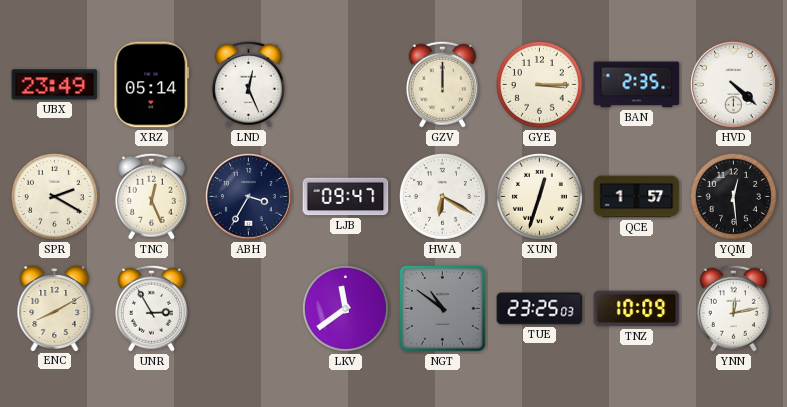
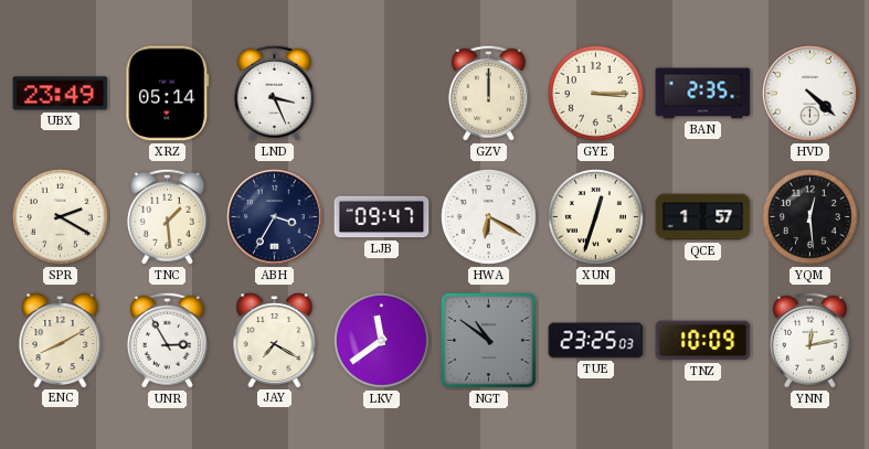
LND: 12:26 -> 3:26
TNC: 12:26 -> 1:29
JAY: none -> 7:20
